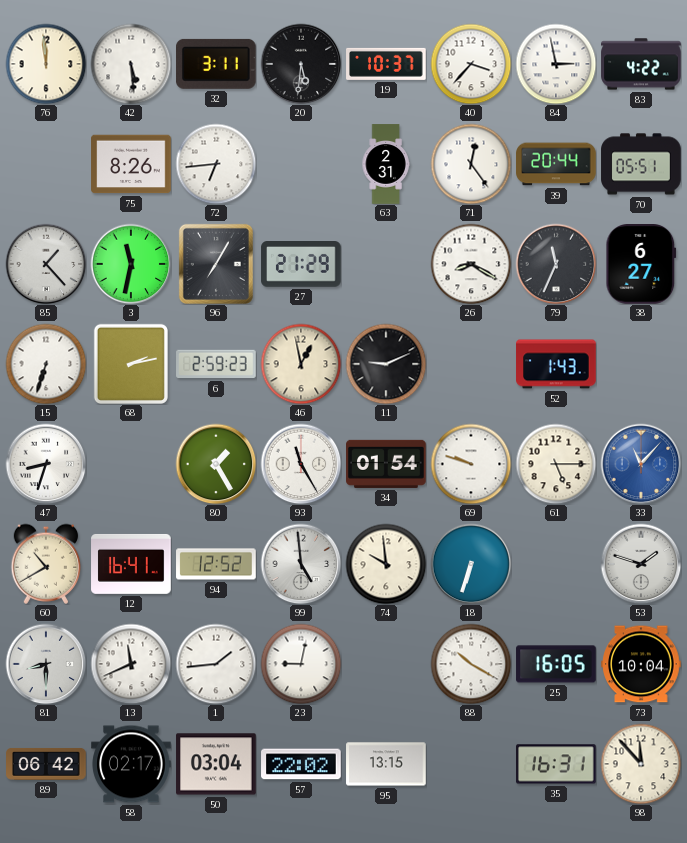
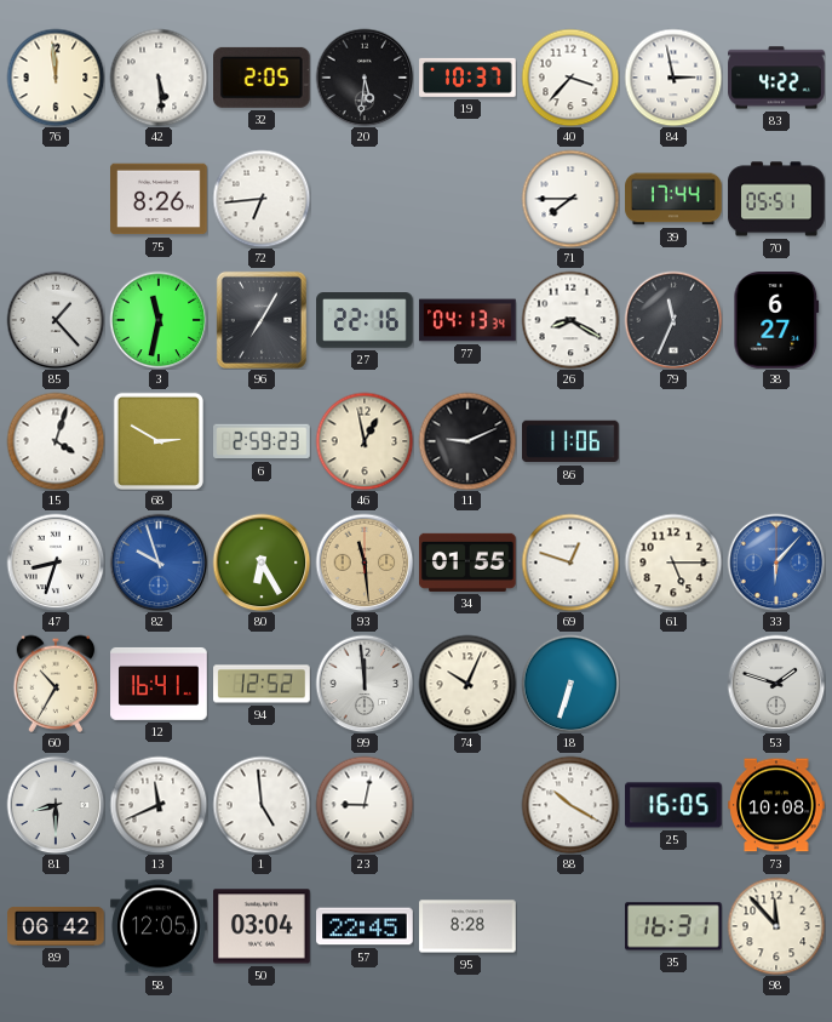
32: 3:11 -> 2:05
63: 2:31 -> none
71: 12:24 -> 7:45
39: 20:44 -> 17:44
27: 21:29 -> 22:16
77: none -> 04:13
15: 6:33 -> 4:03
68: 2:13 -> 2:50
86: none -> 11:06
52: 1:43 -> none
82: none -> 9:57
80: 1:25 -> 6:25
93: 11:25 -> 11:29
93 dial: white -> champagne
34: 01:54 -> 01:55
69: 9:48 -> 12:48
33: 11:07 -> 6:07
60: 10:40 -> 10:35
99: 4:59 -> 11:59
74: 9:59 -> 10:04
1: 1:44 -> 4:59
73: 10:04 -> 10:08
58: 02:17 -> 12:05
57: 22:02 -> 22:45
95: 13:15 -> 8:28
